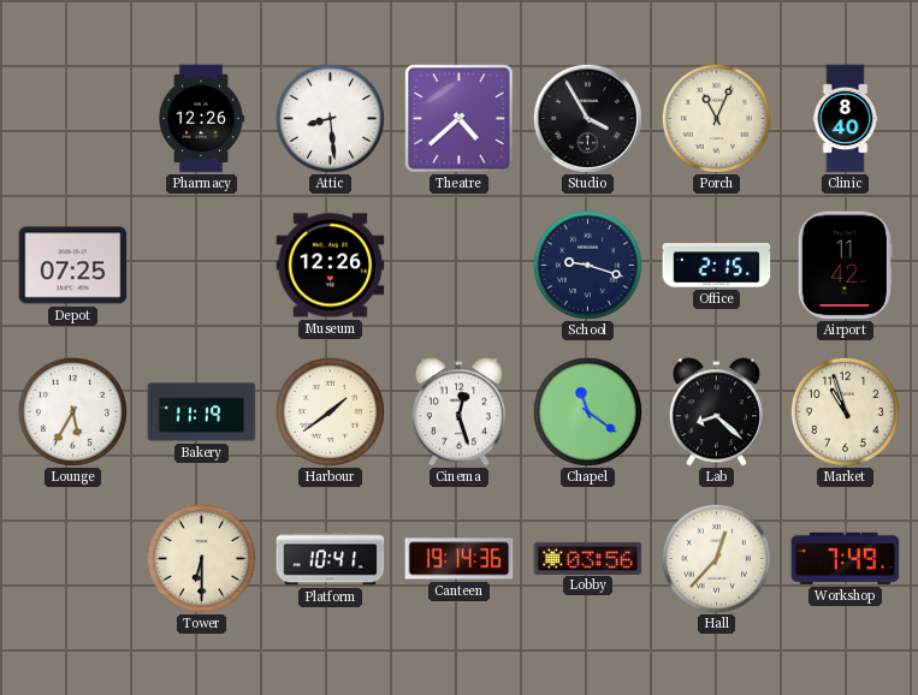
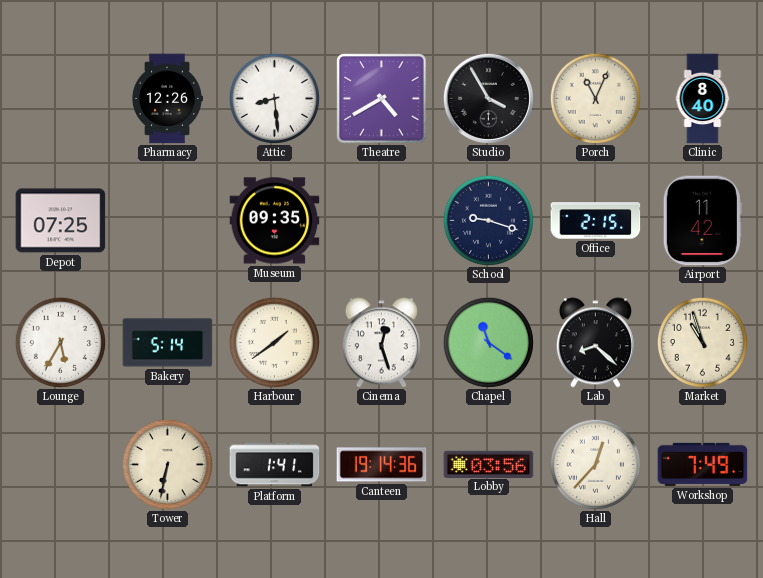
Theatre: 4:38 -> 4:40
Museum: 12:26 -> 09:35
Bakery: 11:19 -> 5:14
Tower: 6:30 -> 6:32
Platform: 10:41 -> 1:41
